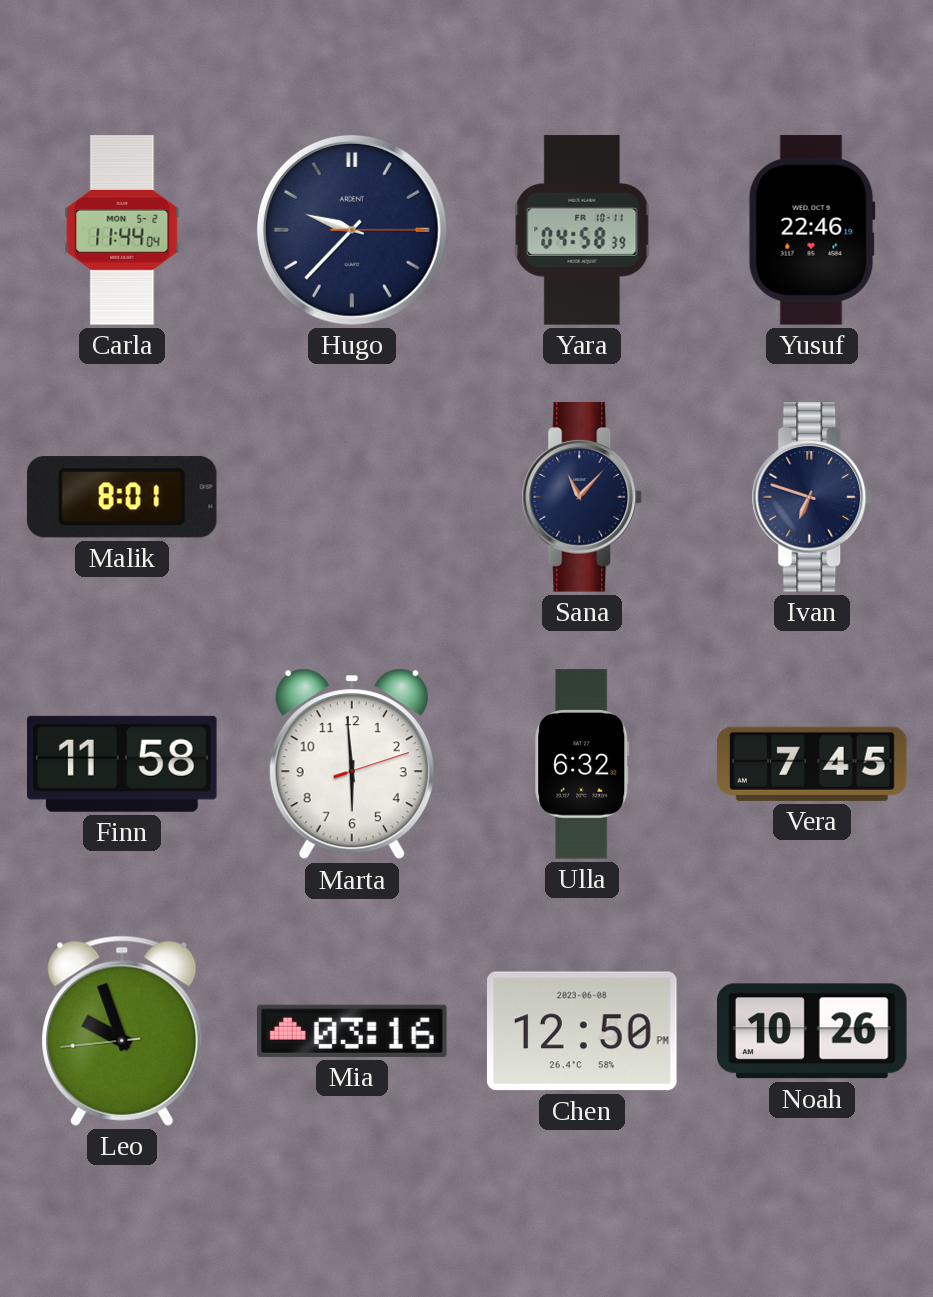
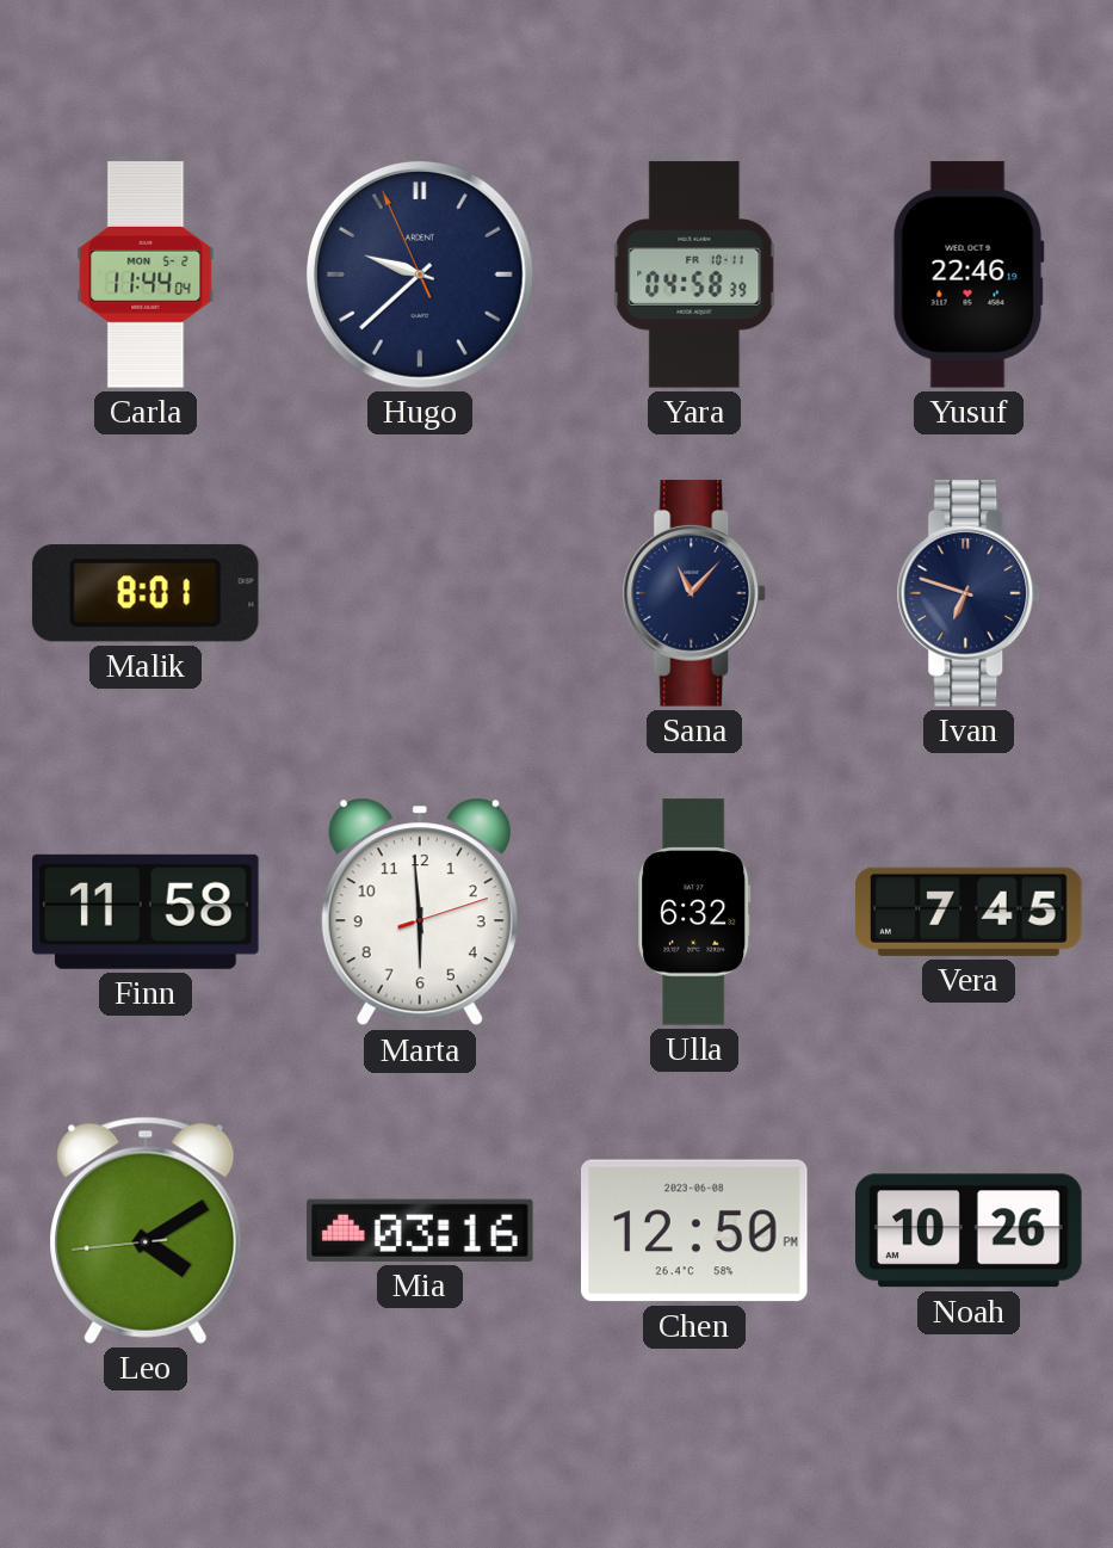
Hugo: 9:37:15 -> 9:37:56
Leo: 9:56 -> 4:09
